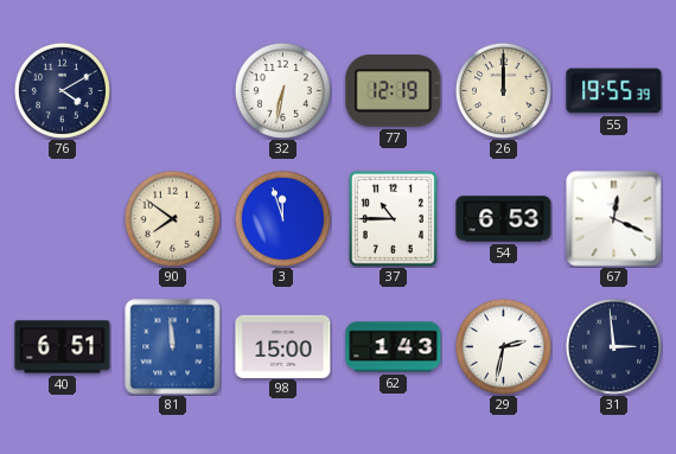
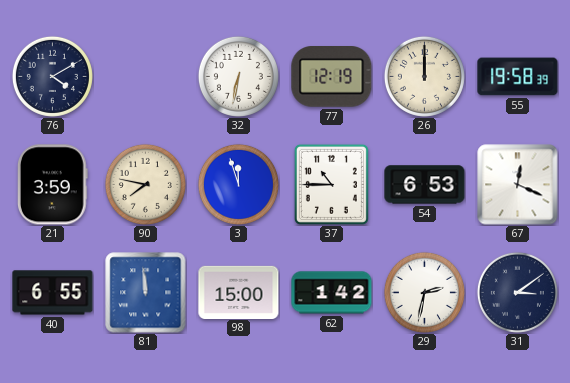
55: 19:55 -> 19:58
21: none -> 3:59
90: 7:51 -> 7:47
40: 6:51 -> 6:55
62: 1:43 -> 1:42
31: 2:59 -> 3:09
